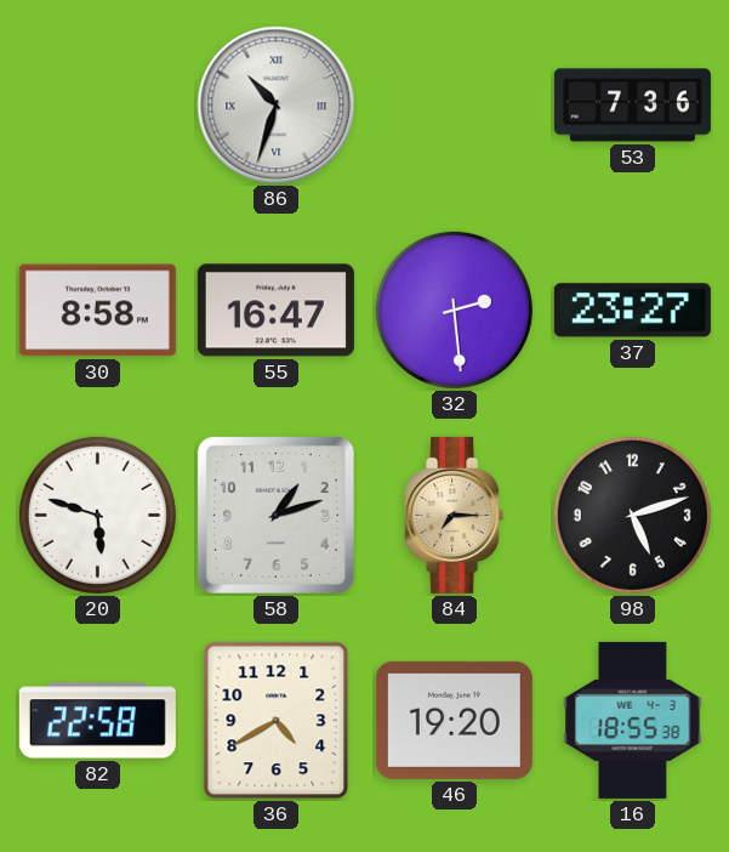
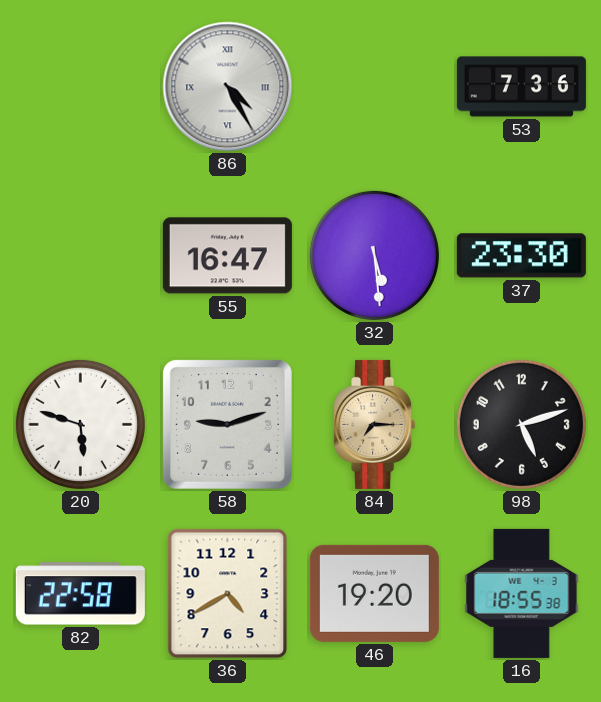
86: 10:33 -> 4:25
30: 8:58 -> none
32: 2:29 -> 5:29
37: 23:27 -> 23:30
58: 1:12 -> 9:12
